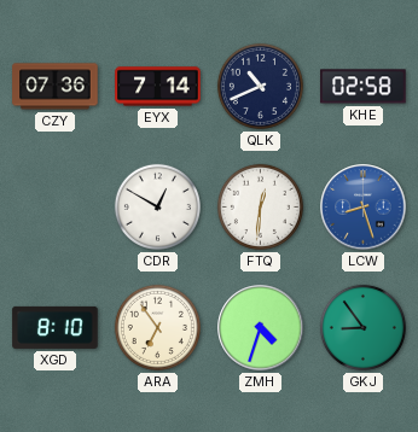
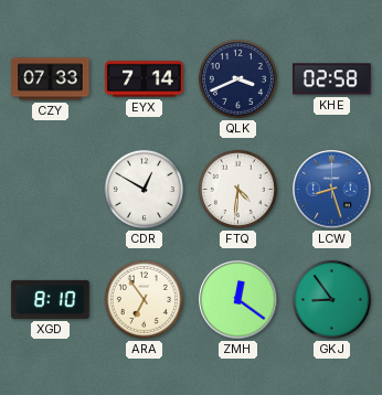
CZY: 07:36 -> 07:33
QLK: 10:41 -> 3:41
FTQ: 12:31 -> 4:31
ZMH: 4:33 -> 12:21
